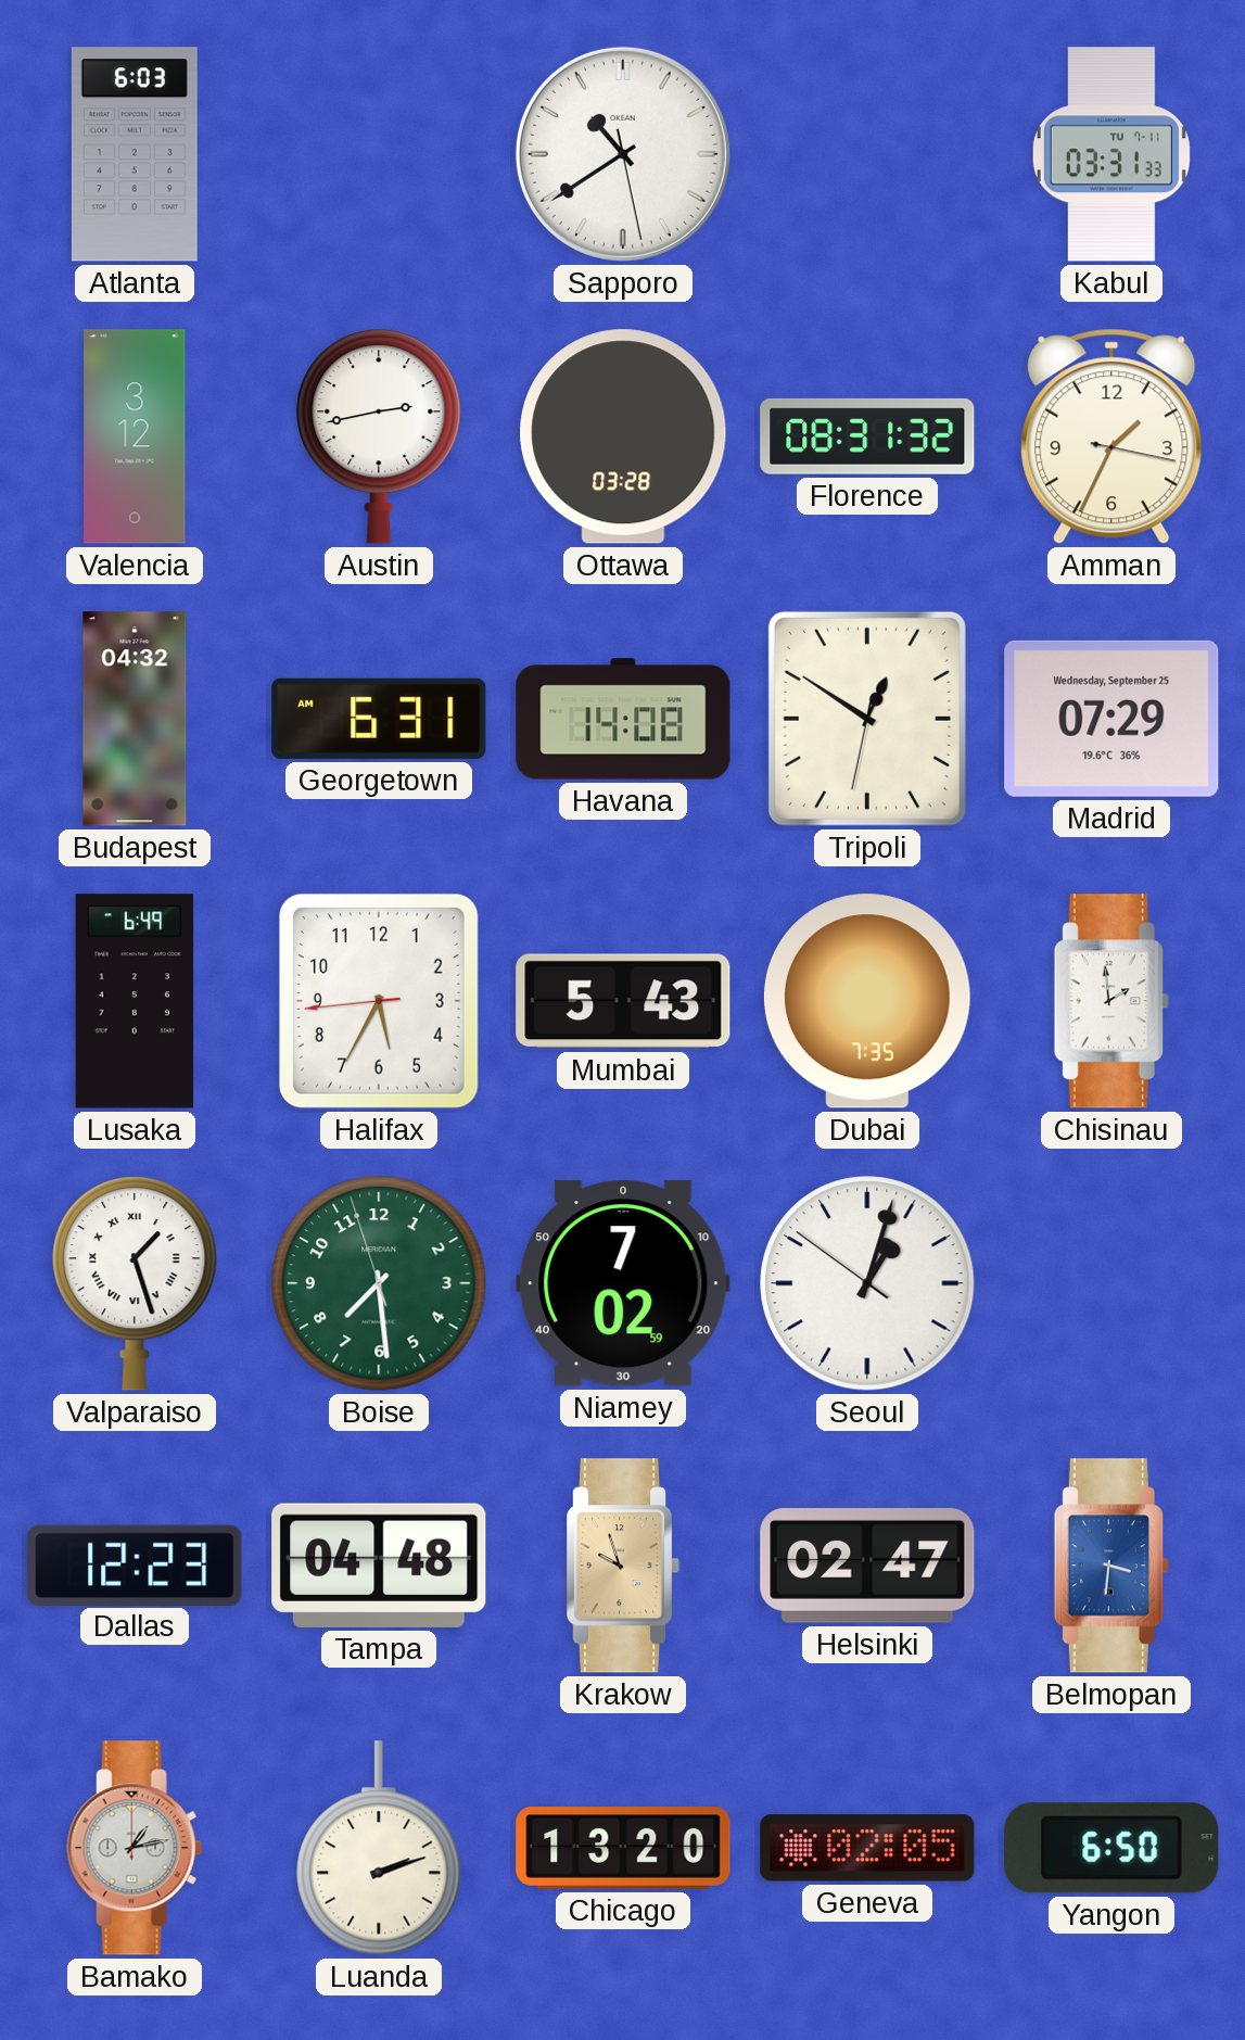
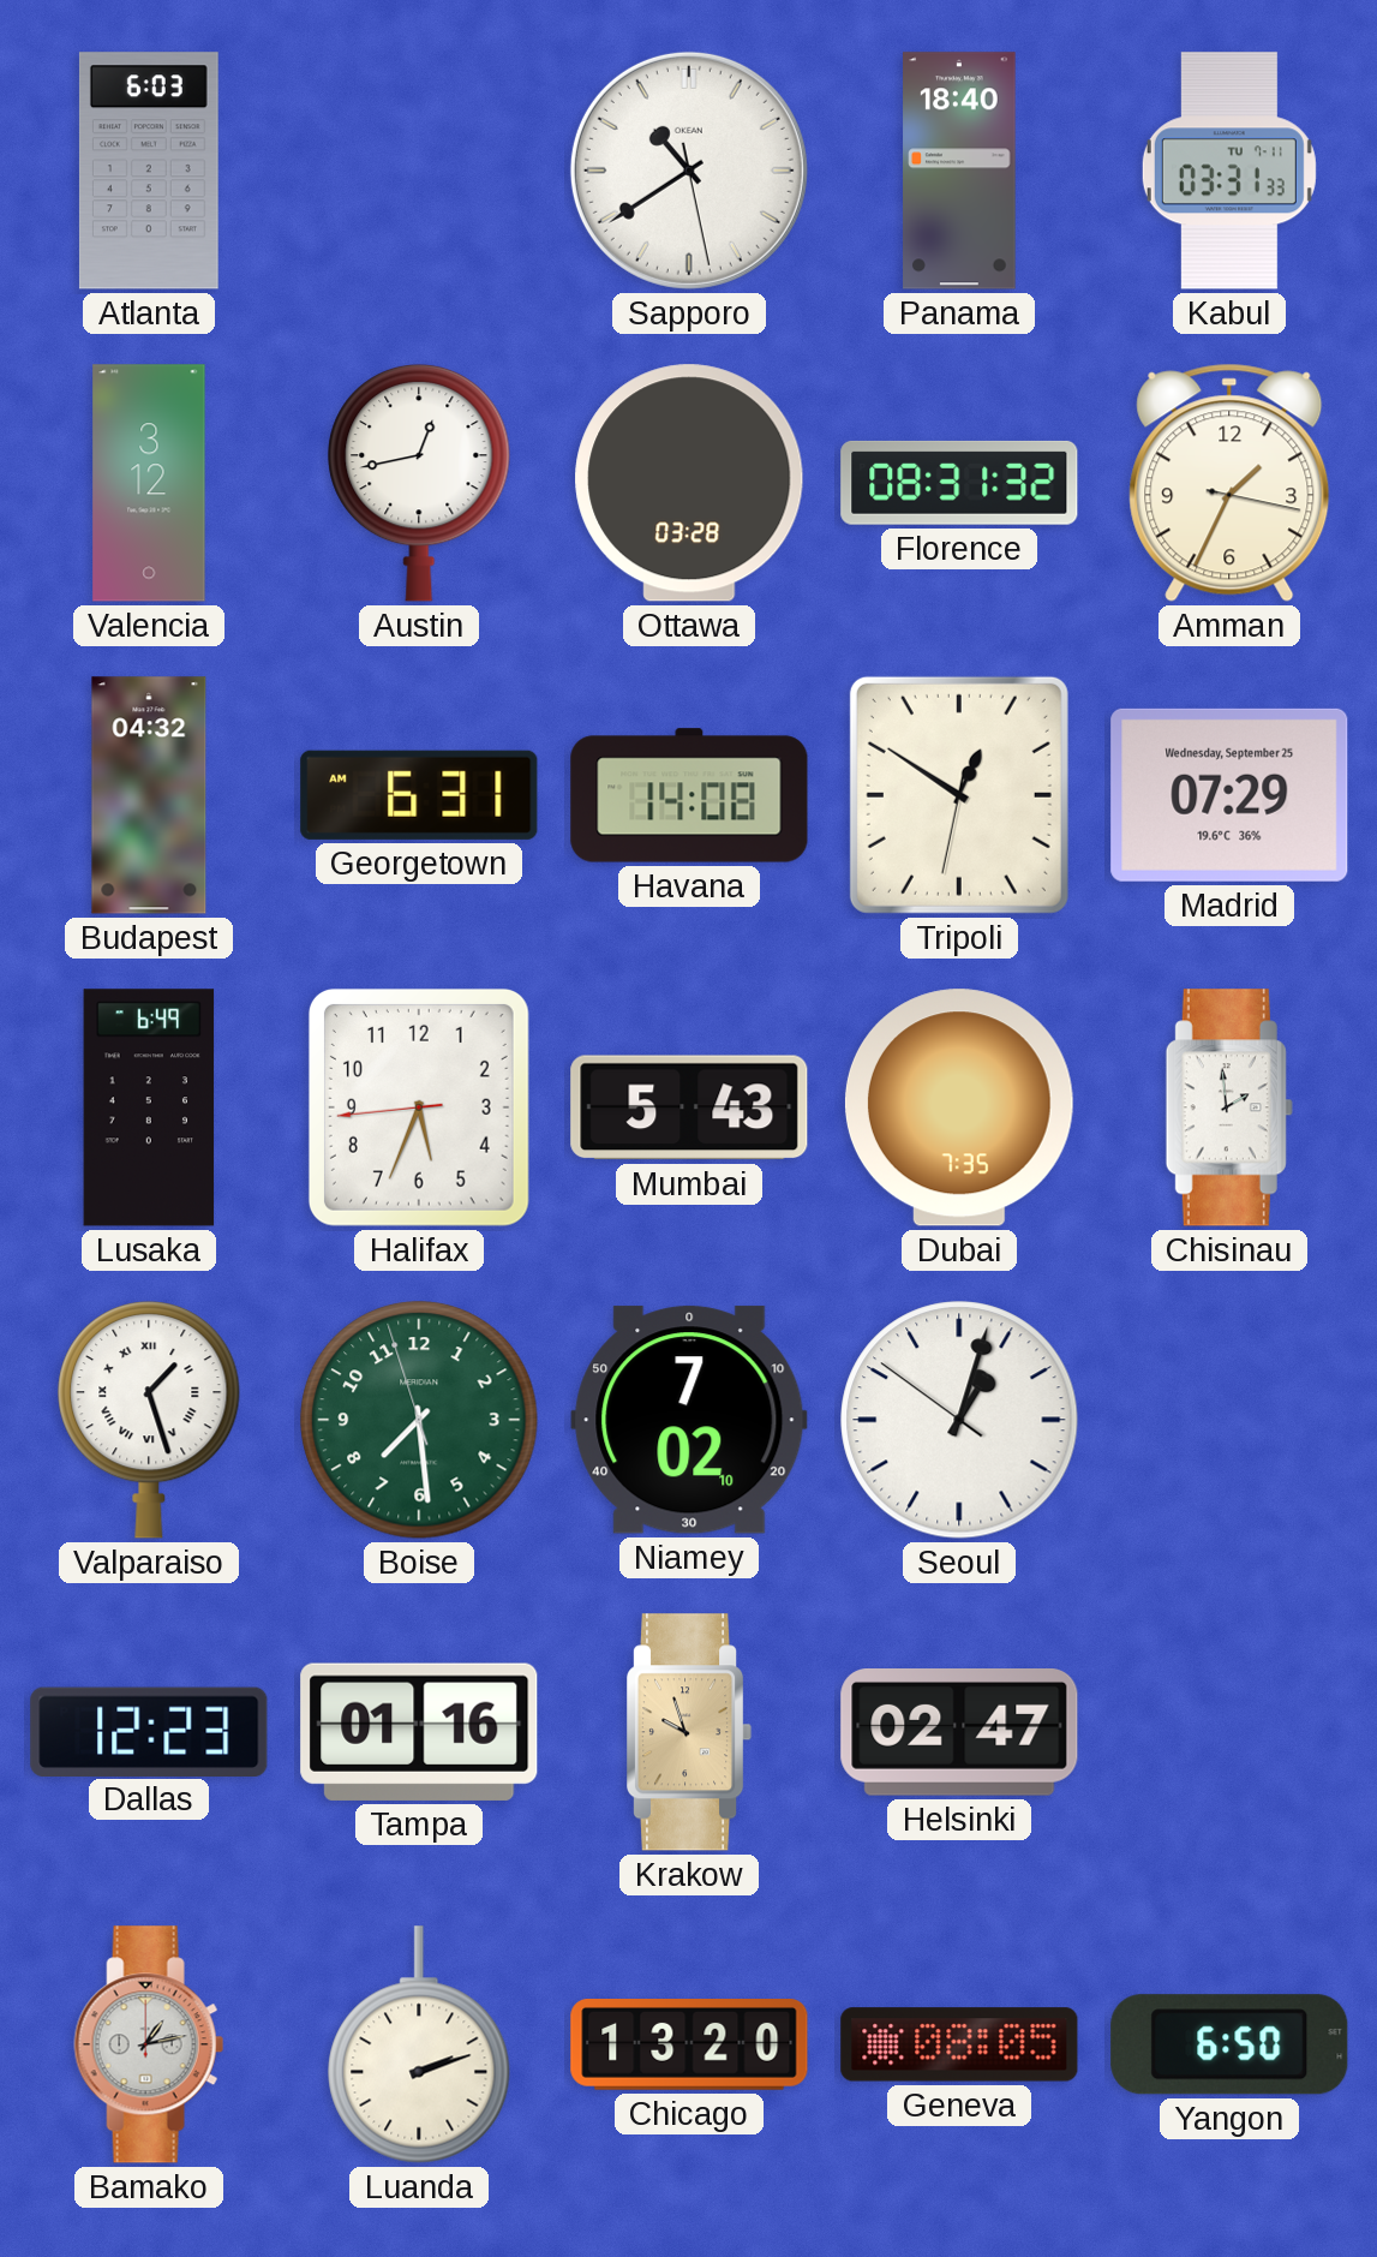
Panama: none -> 18:40
Austin: 2:43 -> 12:43
Halifax: 5:34 -> 5:33
Niamey: 7:02:59 -> 7:02:10
Tampa: 04:48 -> 01:16
Belmopan: 3:31 -> none
Geneva: 02:05 -> 08:05
